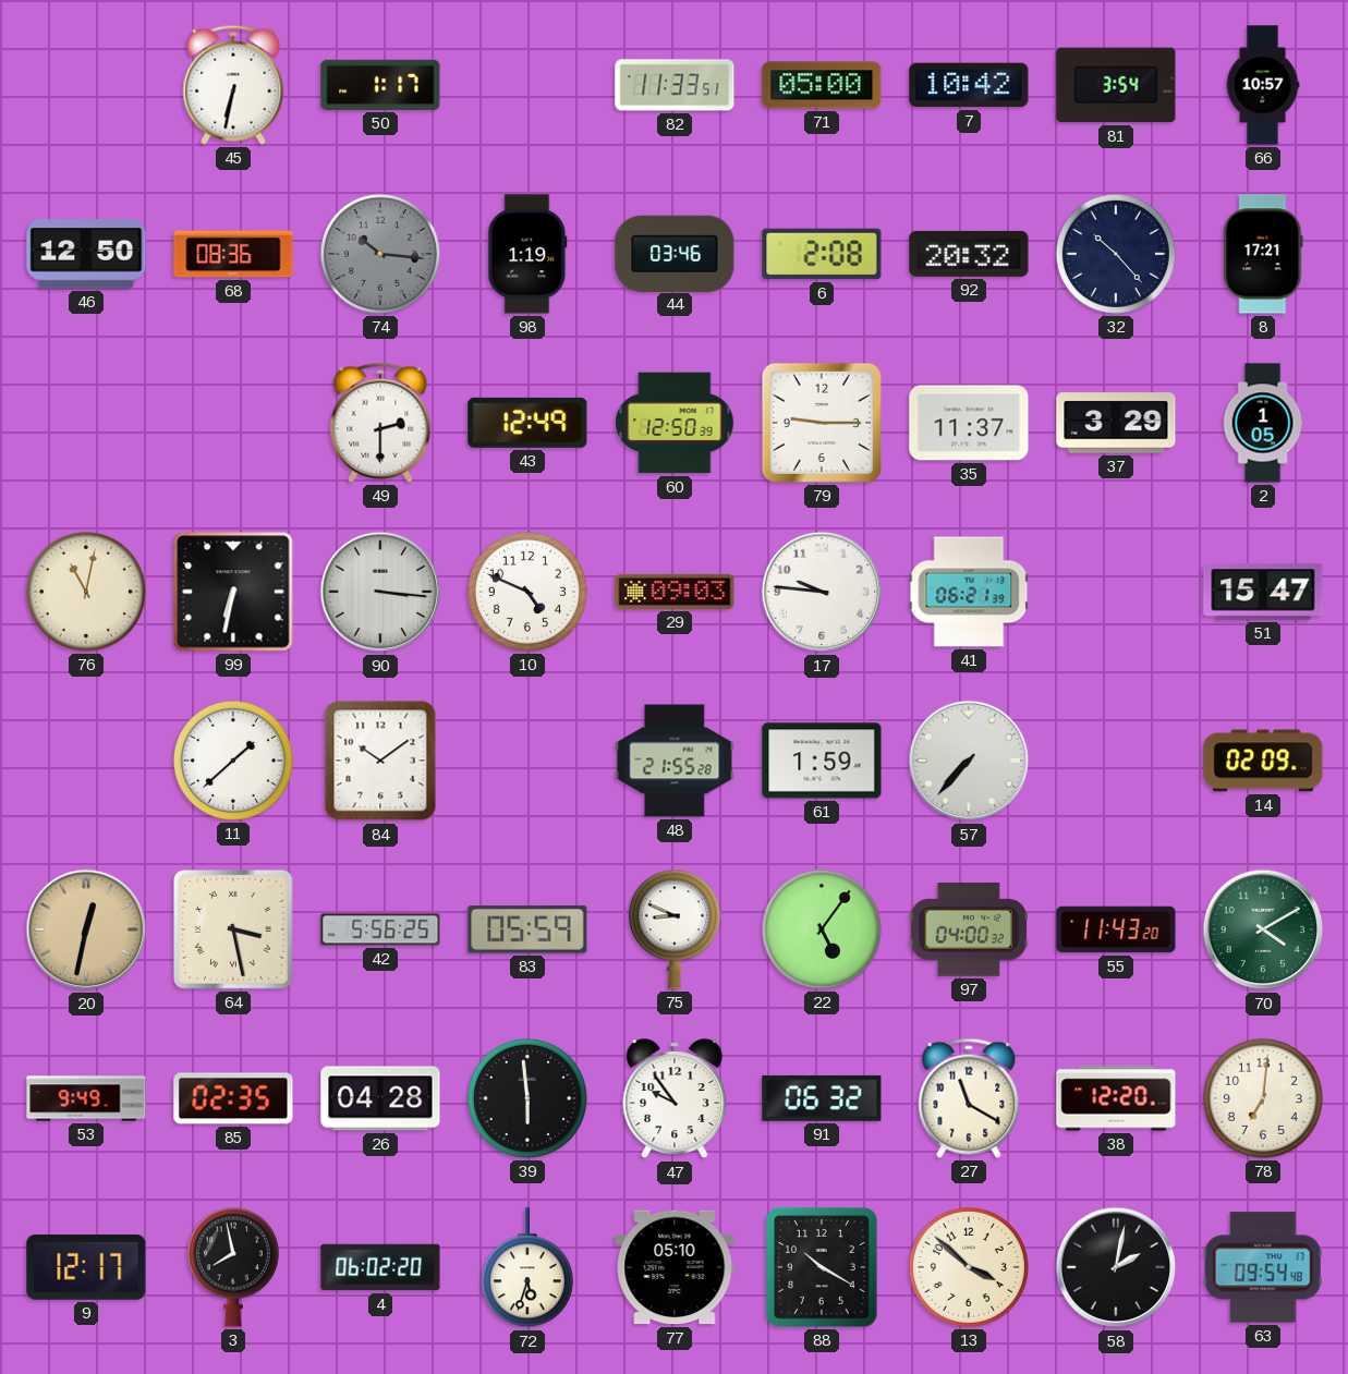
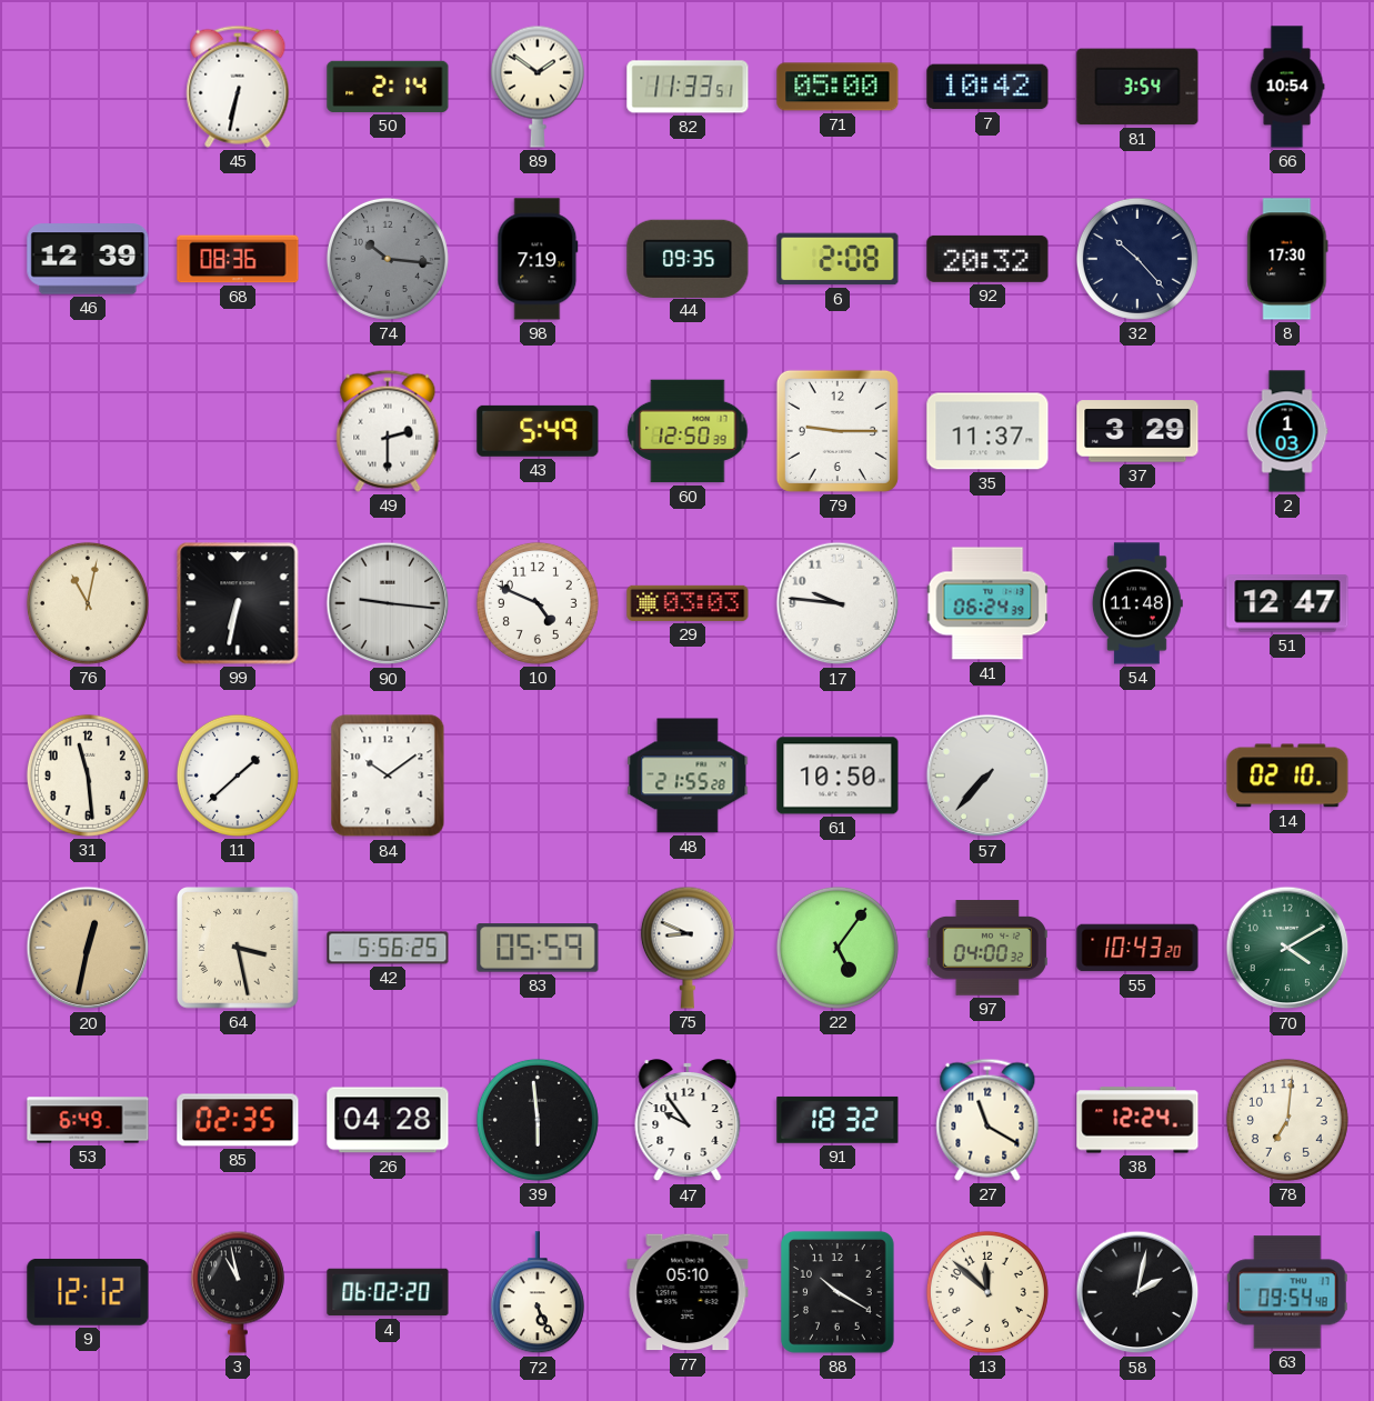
50: 1:17 -> 2:14
89: none -> 1:51
66: 10:57 -> 10:54
46: 12:50 -> 12:39
98: 1:19 -> 7:19
44: 03:46 -> 09:35
8: 17:21 -> 17:30
43: 12:49 -> 5:49
2: 1:05 -> 1:03
90: 3:16 -> 9:16
29: 09:03 -> 03:03
41: 06:21 -> 06:24
54: none -> 11:48
51: 15:47 -> 12:47
31: none -> 11:29
61: 1:59 -> 10:50
14: 02:09 -> 02:10
55: 11:43 -> 10:43
53: 9:49 -> 6:49
91: 06:32 -> 18:32
38: 12:20 -> 12:24
9: 12:17 -> 12:12
3: 7:58 -> 10:58
72: 5:33 -> 5:26
13: 3:52 -> 11:52
